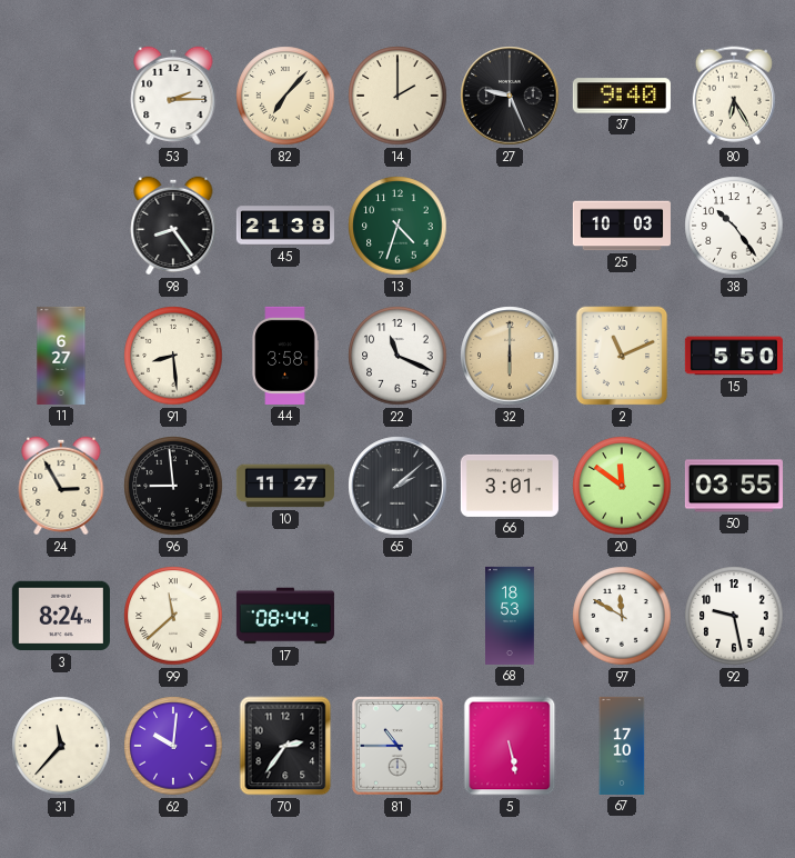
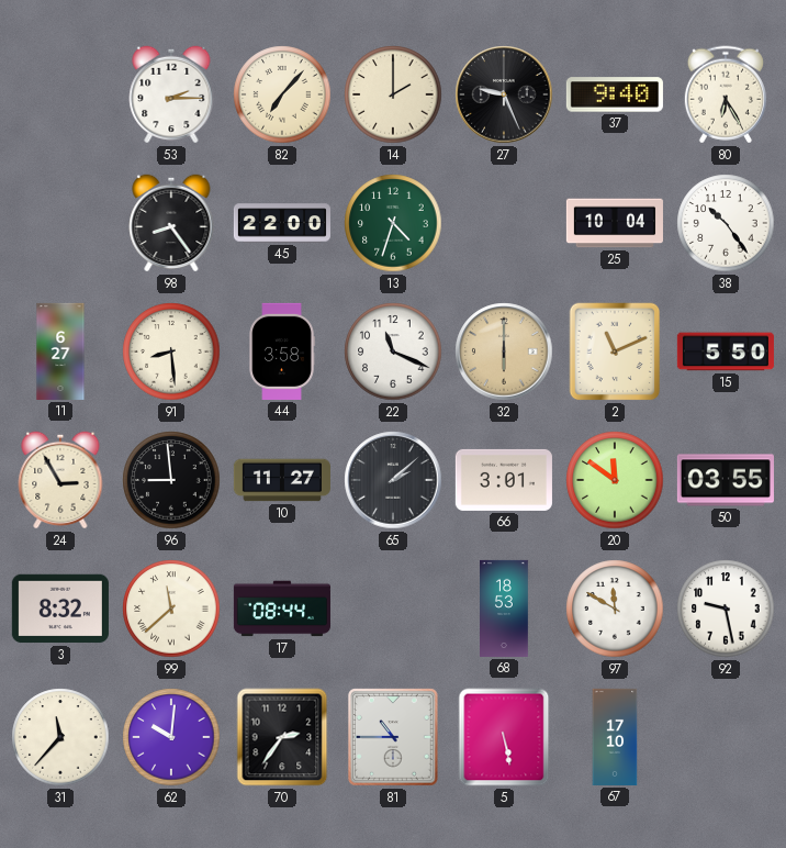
45: 21:38 -> 22:00
25: 10:03 -> 10:04
3: 8:24 -> 8:32
